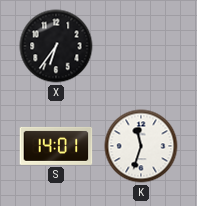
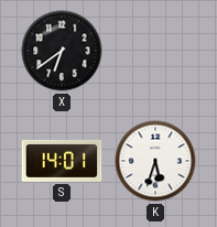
X: 6:36 -> 6:39
K: 11:33 -> 5:33
